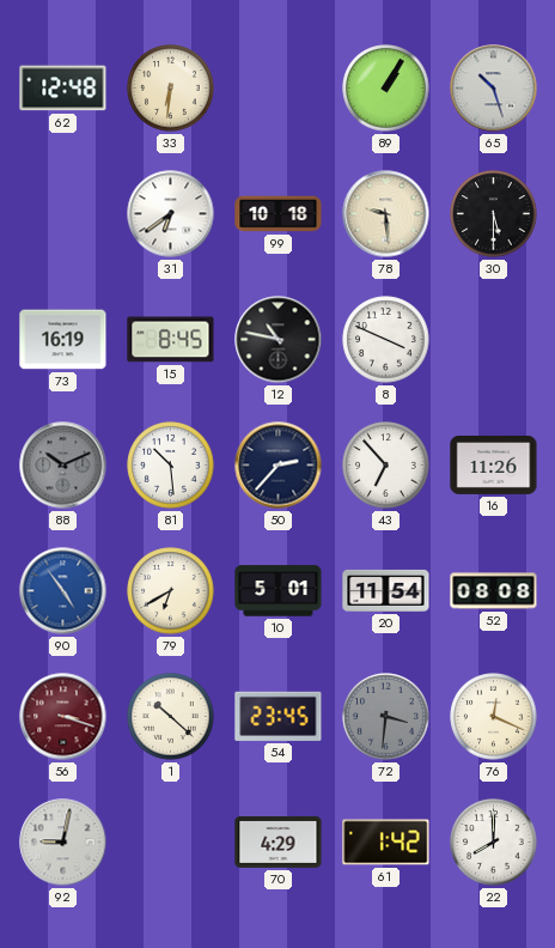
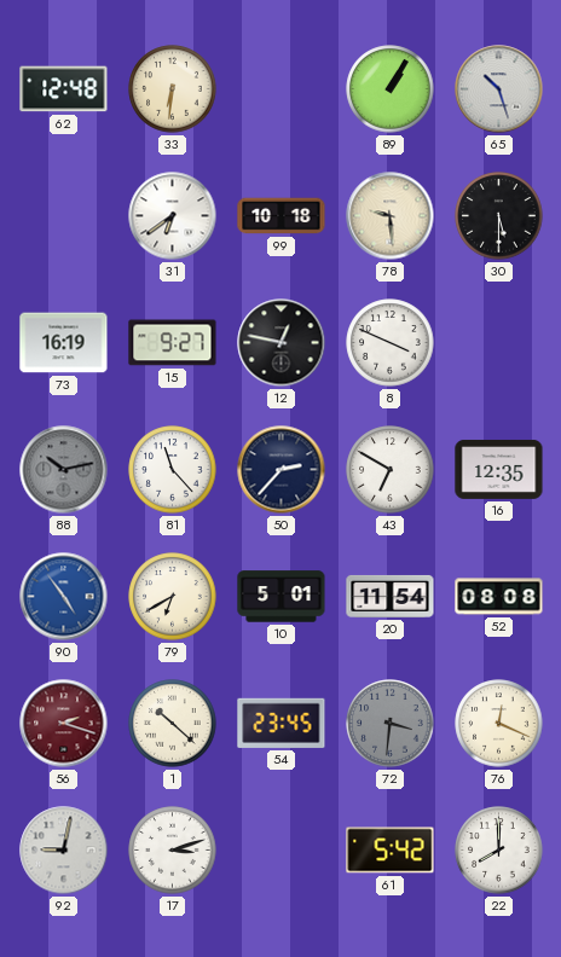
15: 8:45 -> 9:27
12: 10:47 -> 12:47
88: 10:11 -> 10:13
81: 10:29 -> 11:23
43: 6:53 -> 6:50
16: 11:26 -> 12:35
56: 3:18 -> 2:18
17: none -> 3:12
70: 4:29 -> none
61: 1:42 -> 5:42
